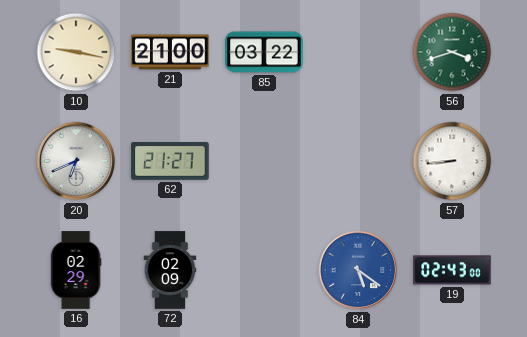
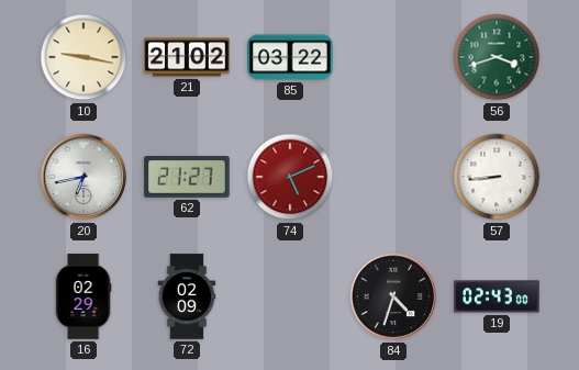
21: 21:00 -> 21:02
20: 6:41 -> 6:43
74: none -> 5:11
84: 5:21 -> 4:33
84 dial: blue -> black
